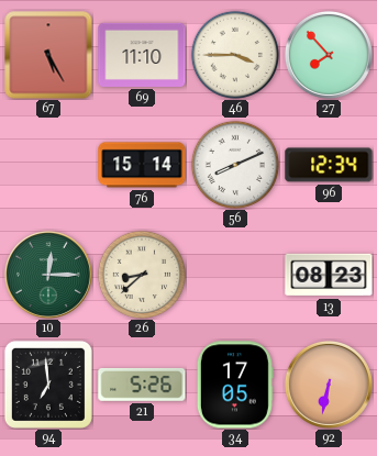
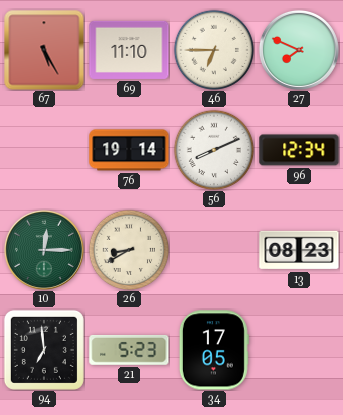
46: 3:45 -> 6:45
27: 7:53 -> 7:49
76: 15:14 -> 19:14
26: 8:38 -> 8:40
21: 5:26 -> 5:23
92: 6:32 -> none
